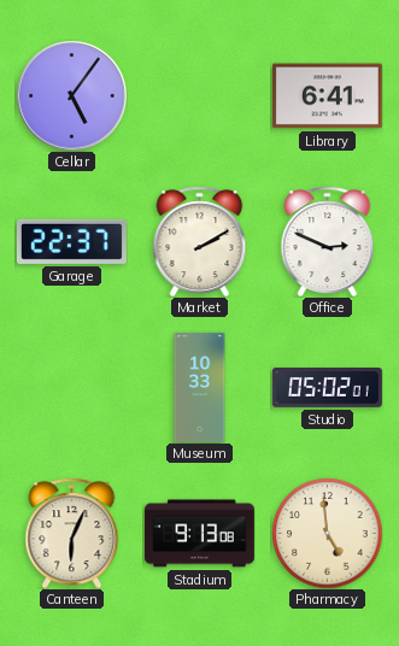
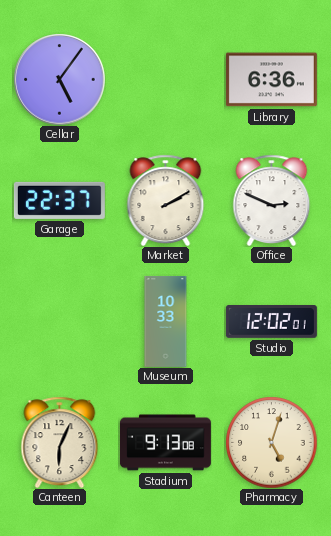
Library: 6:41 -> 6:36
Studio: 05:02 -> 12:02
Pharmacy: 4:59 -> 5:03
